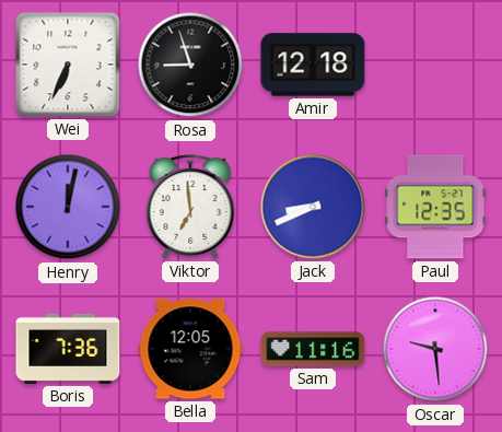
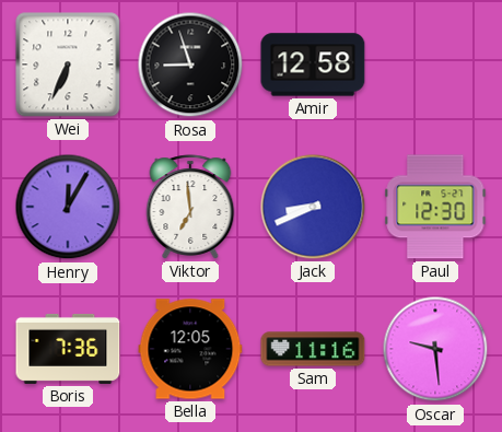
Amir: 12:18 -> 12:58
Henry: 12:02 -> 12:05
Paul: 12:35 -> 12:30
